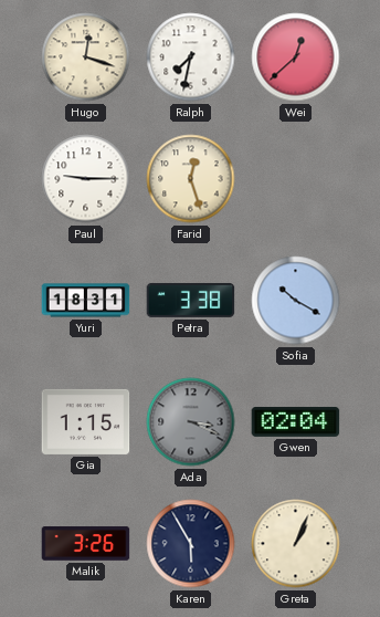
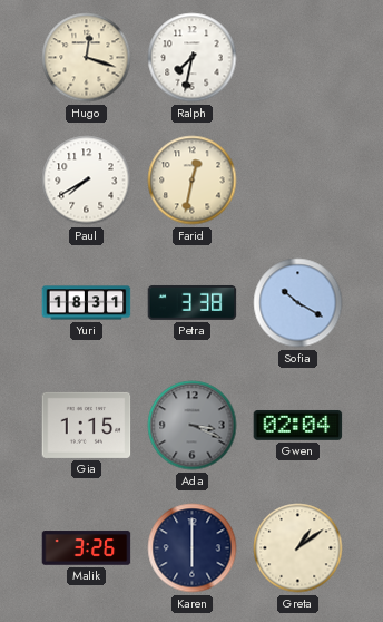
Wei: 12:38 -> none
Paul: 9:15 -> 7:40
Farid: 12:27 -> 12:32
Karen: 5:55 -> 6:00
Greta: 1:04 -> 1:09
